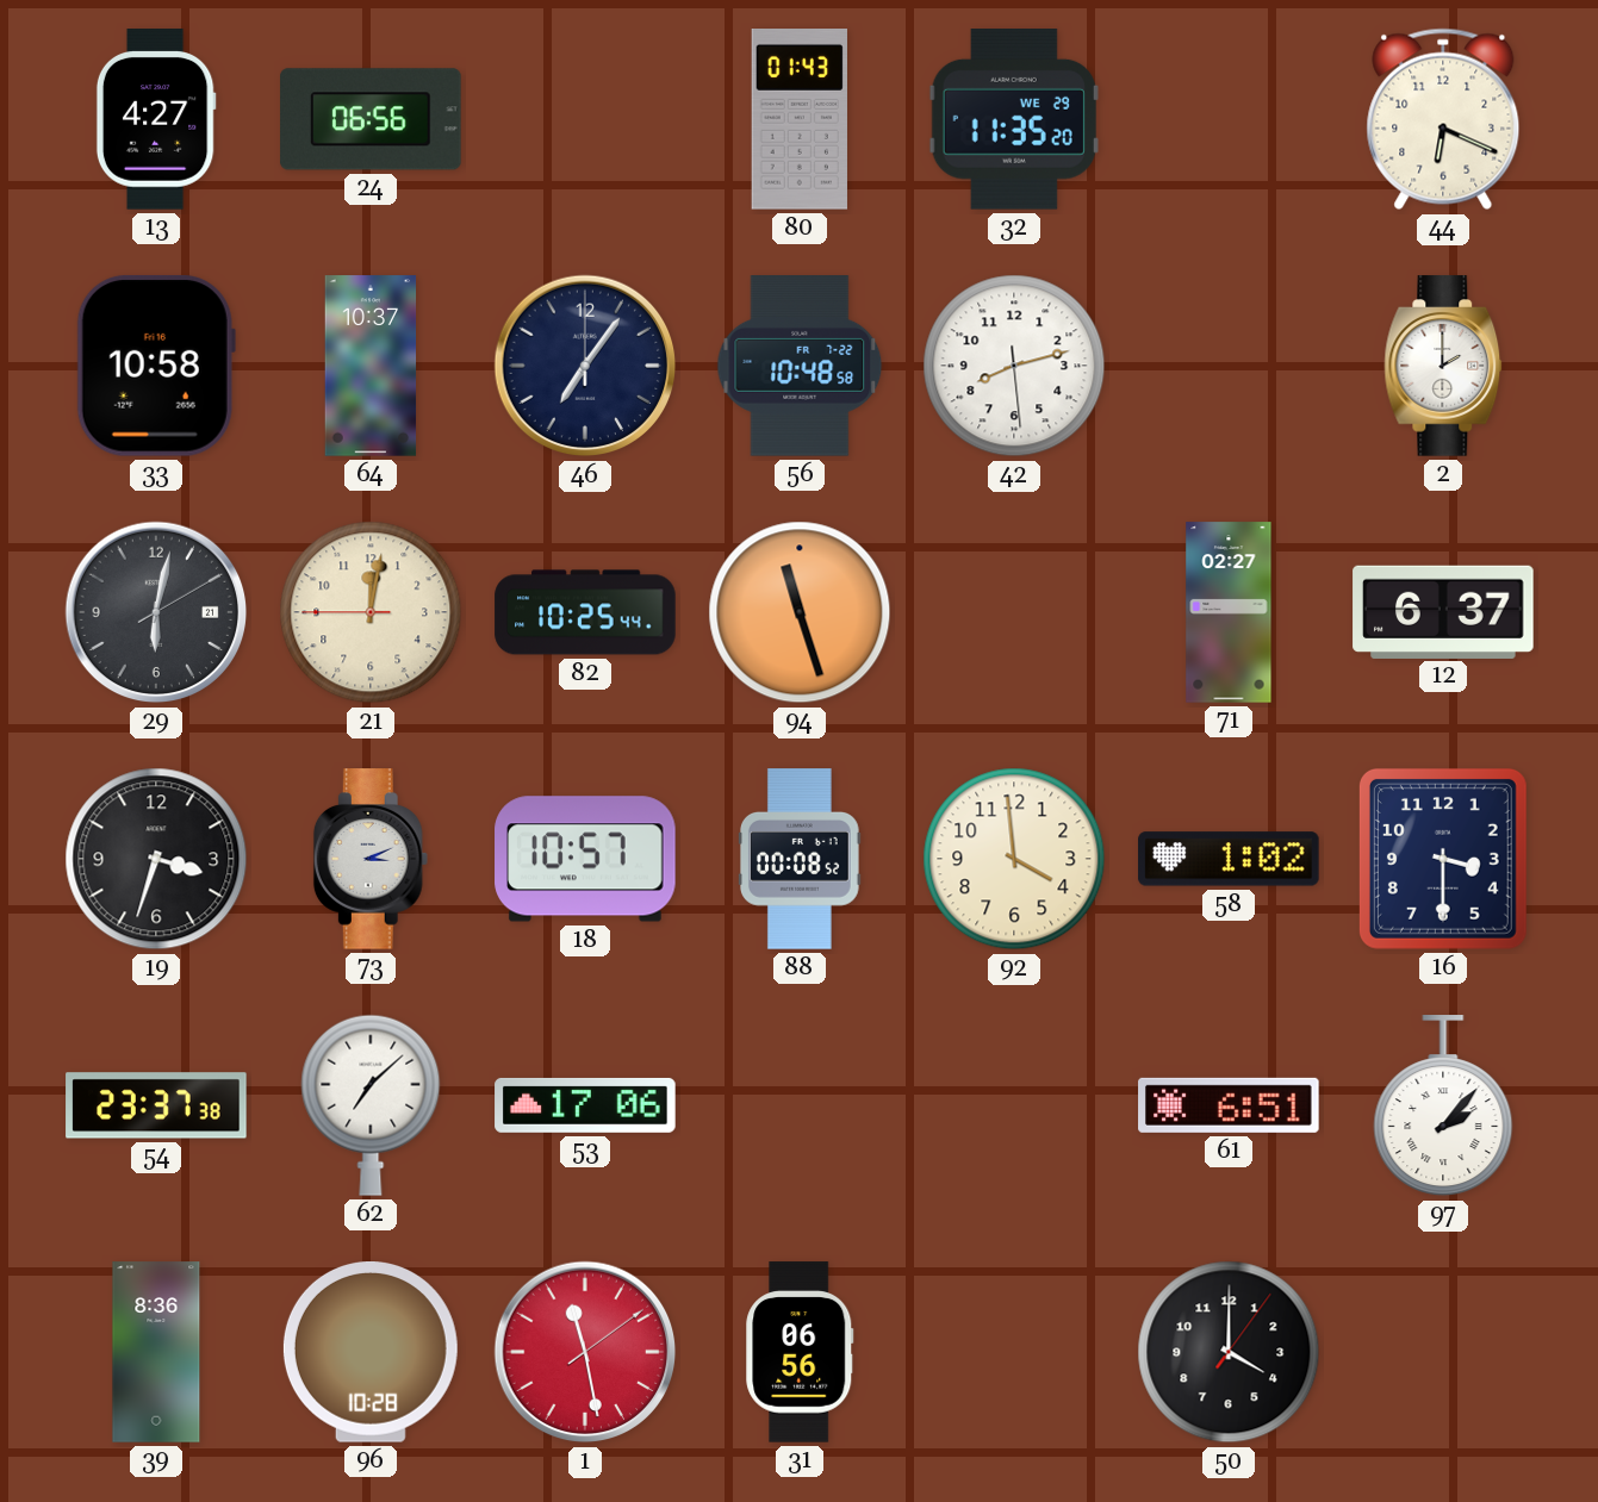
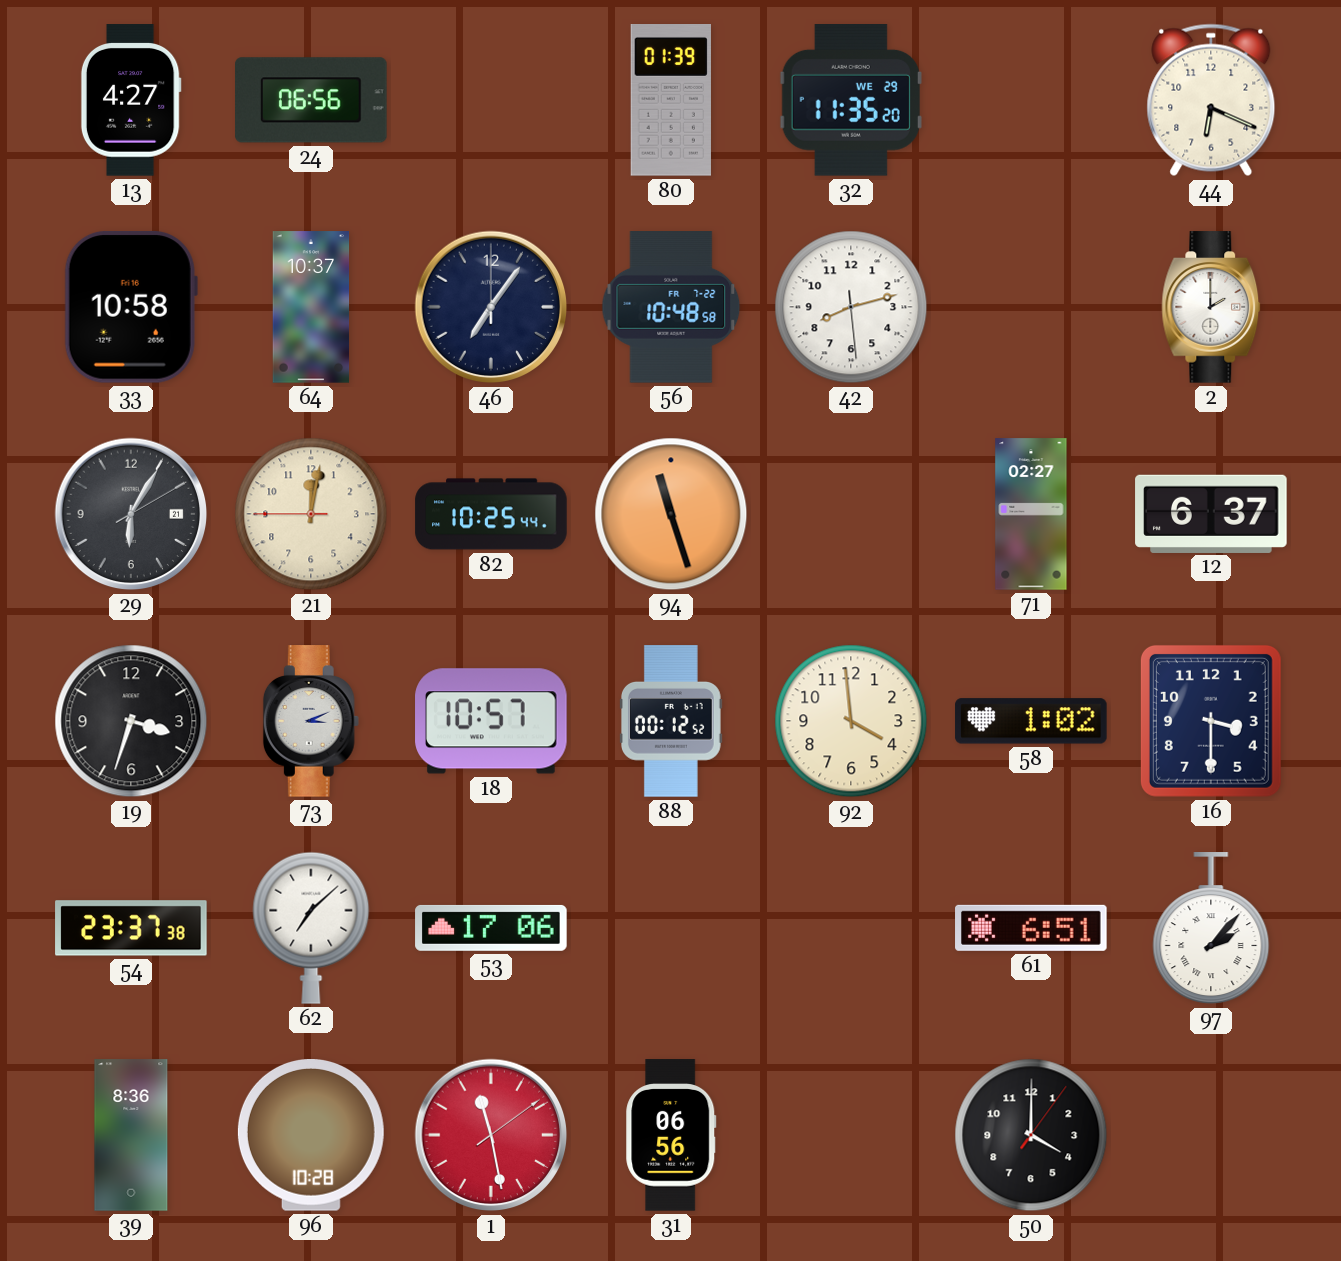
80: 01:43 -> 01:39
29: 6:02 -> 6:05
88: 00:08 -> 00:12
